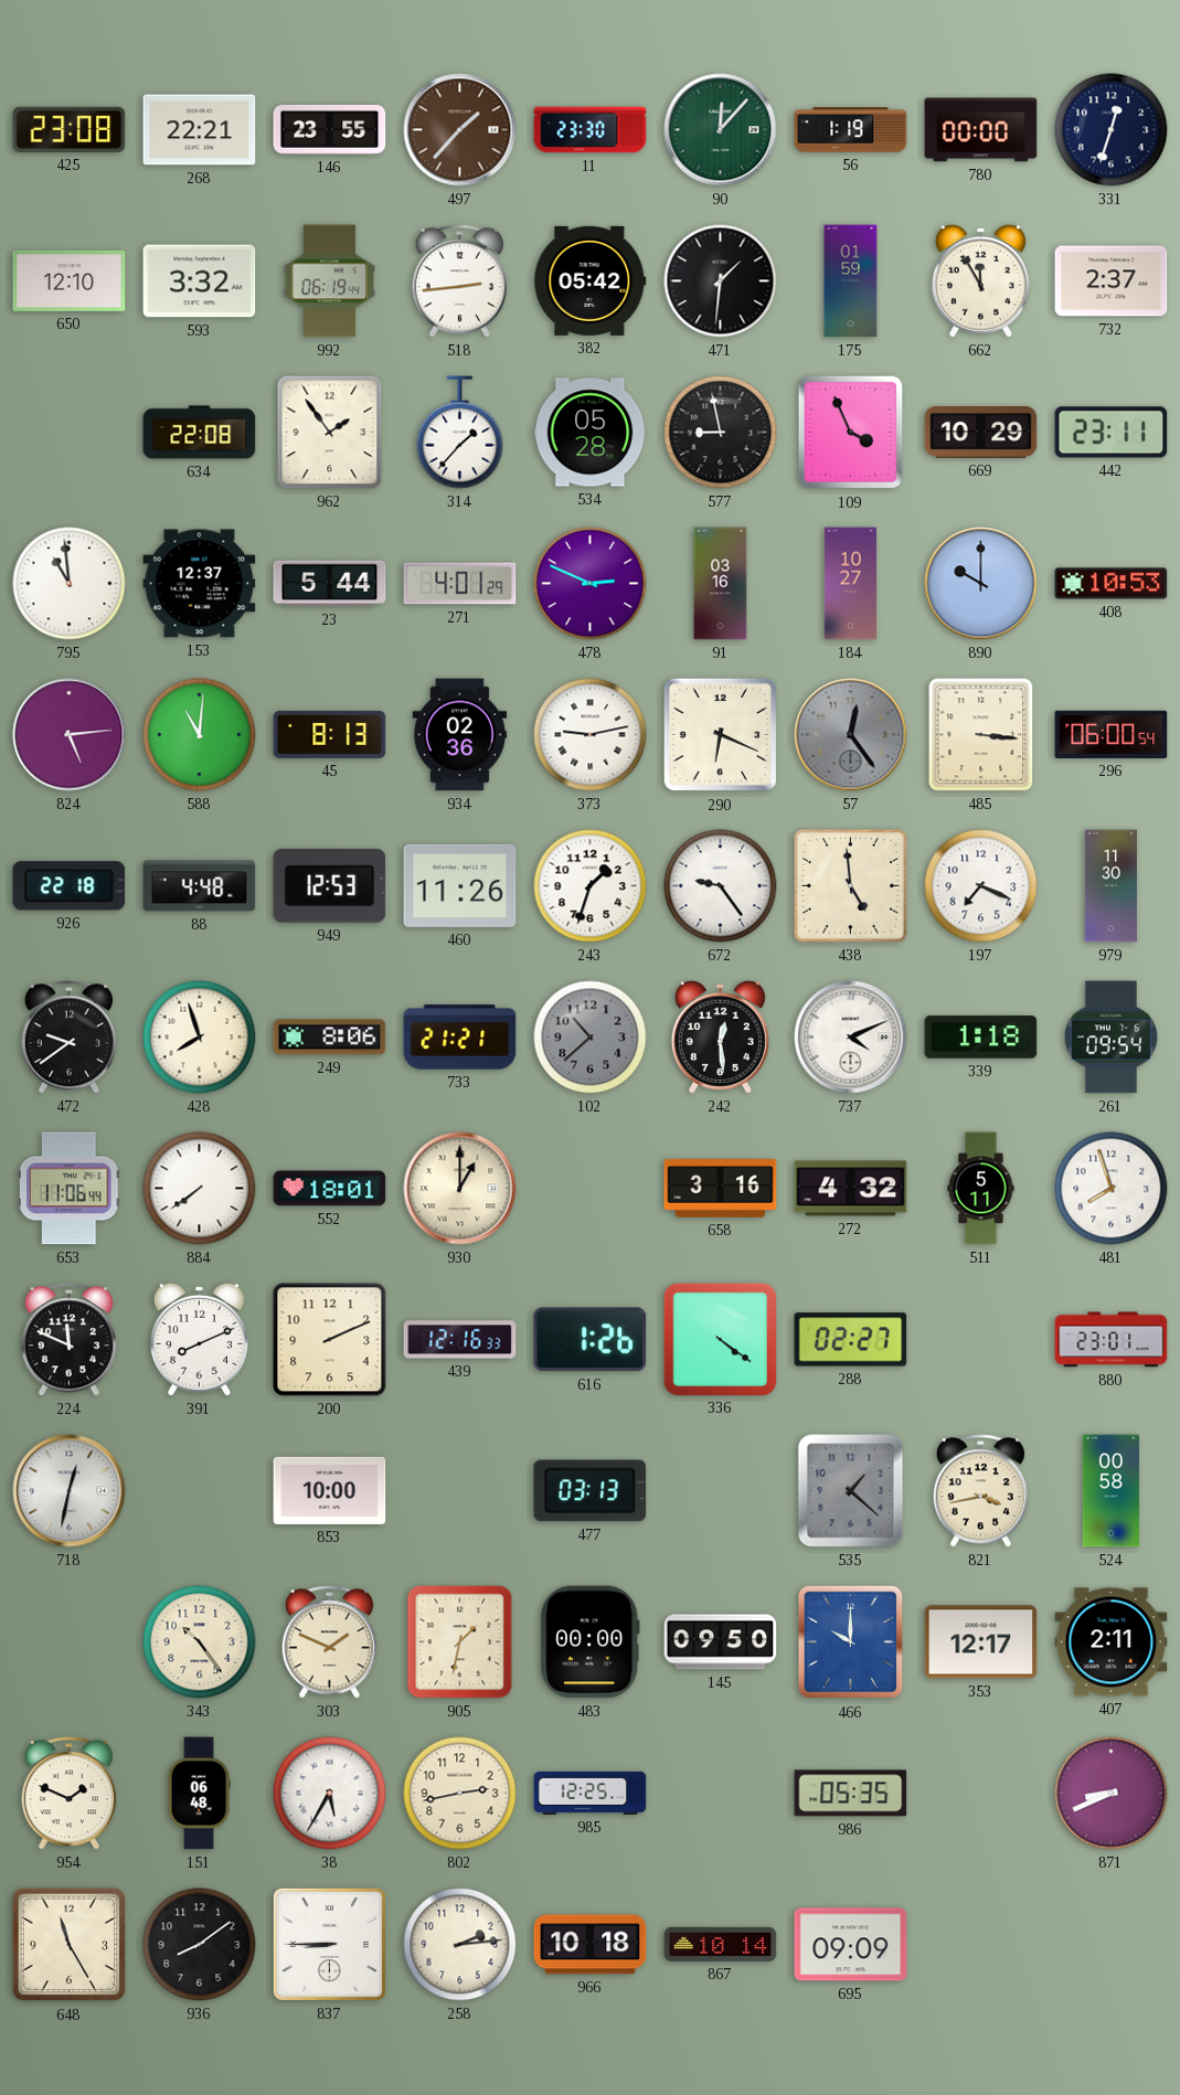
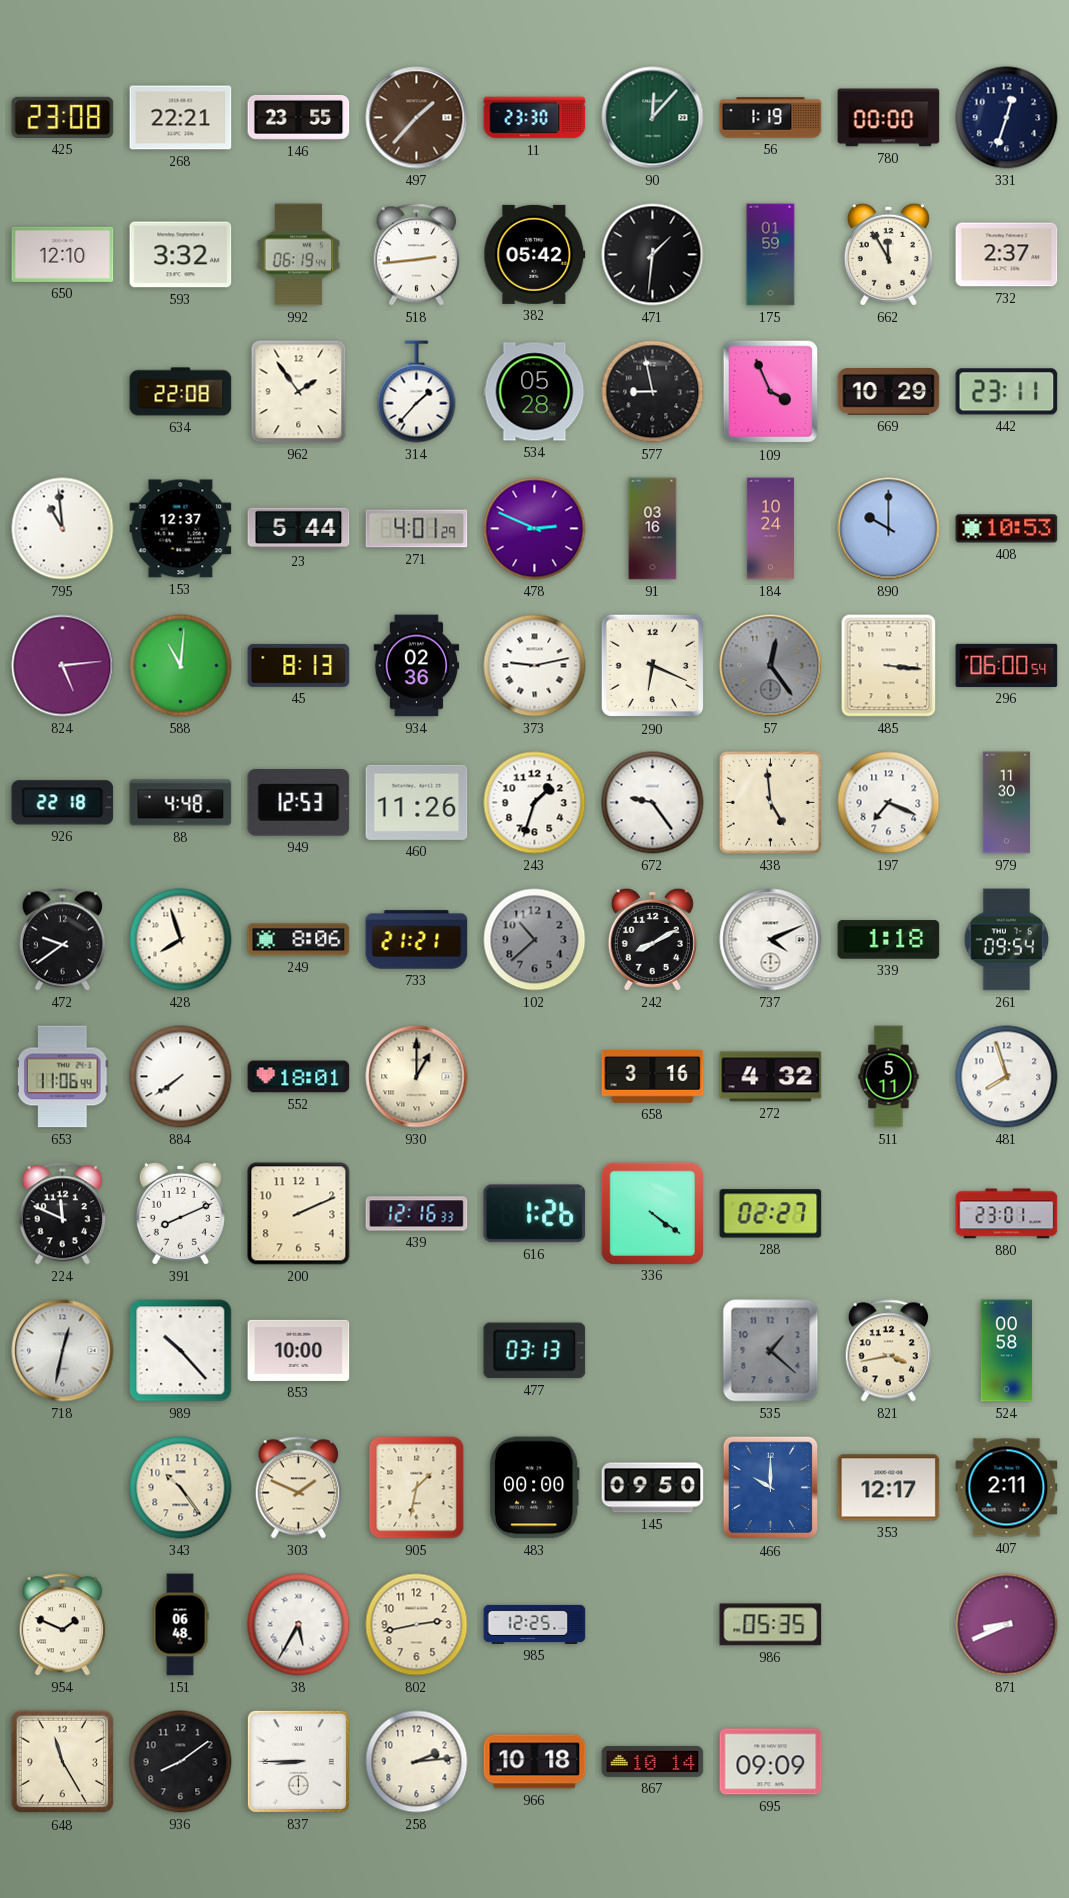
184: 10:27 -> 10:24
242: 12:29 -> 8:10
989: none -> 10:23
